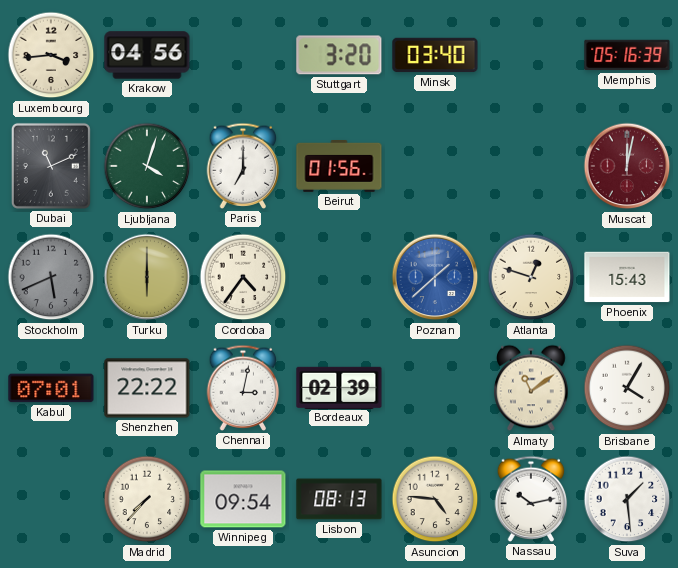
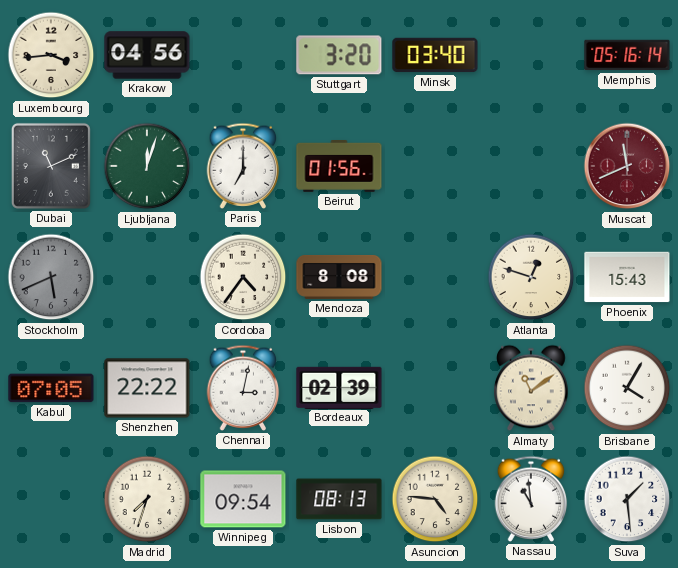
Memphis: 05:16:39 -> 05:16:14
Ljubljana: 4:03 -> 12:03
Muscat: 12:02 -> 11:41
Turku: 6:00 -> none
Mendoza: none -> 8:08
Poznan: 1:38 -> none
Kabul: 07:01 -> 07:05
Madrid: 7:37 -> 7:33
Nassau: 10:13 -> 10:59
